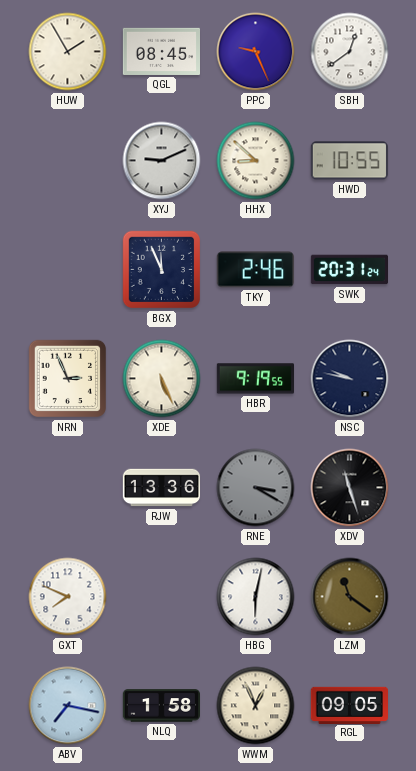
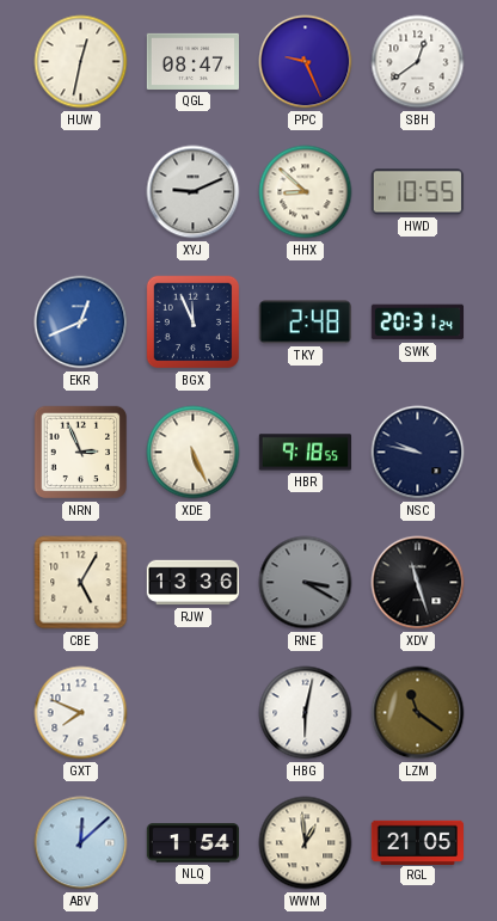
HUW: 1:55 -> 12:32
QGL: 08:45 -> 08:47
EKR: none -> 12:41
TKY: 2:46 -> 2:48
HBR: 9:19 -> 9:18
CBE: none -> 5:05
ABV: 7:17 -> 12:08
NLQ: 1:58 -> 1:54
WWM: 12:56 -> 12:59
RGL: 09:05 -> 21:05
